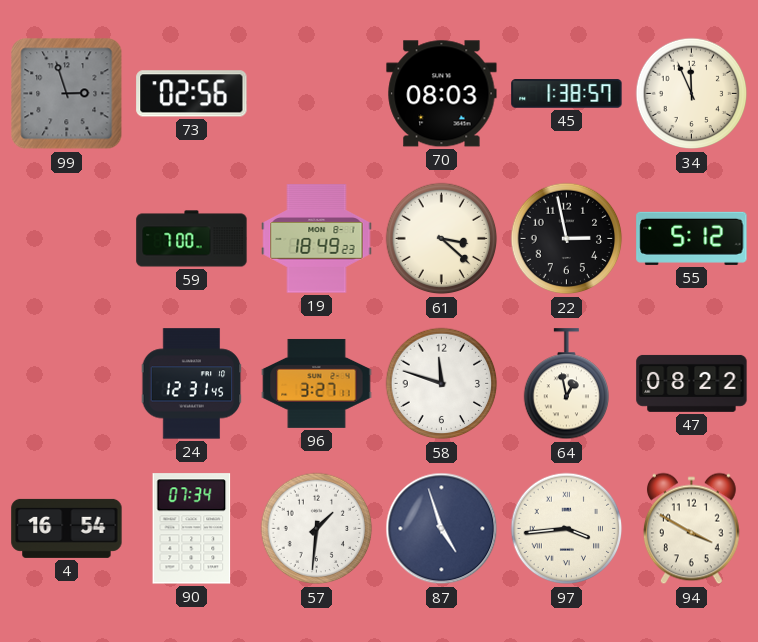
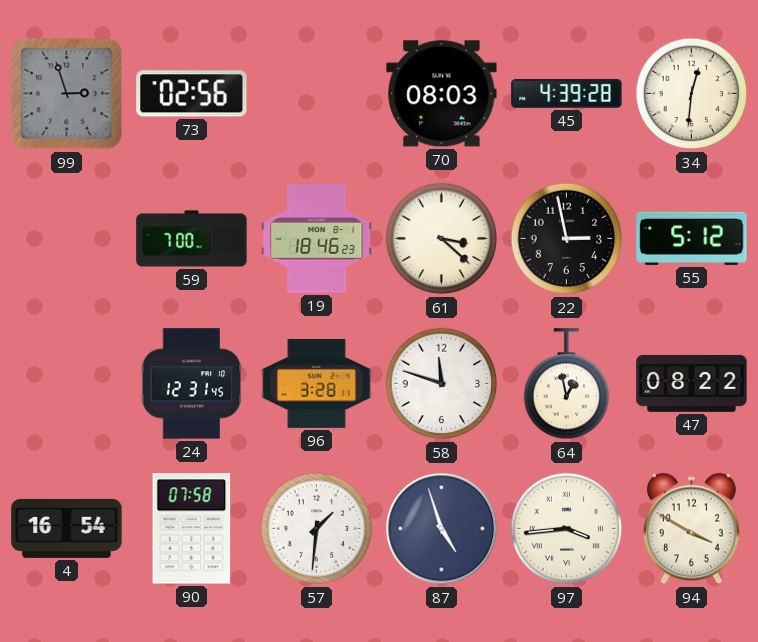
45: 1:38 -> 4:39
34: 11:56 -> 12:31
19: 18:49 -> 18:46
96: 3:27 -> 3:28
90: 07:34 -> 07:58
